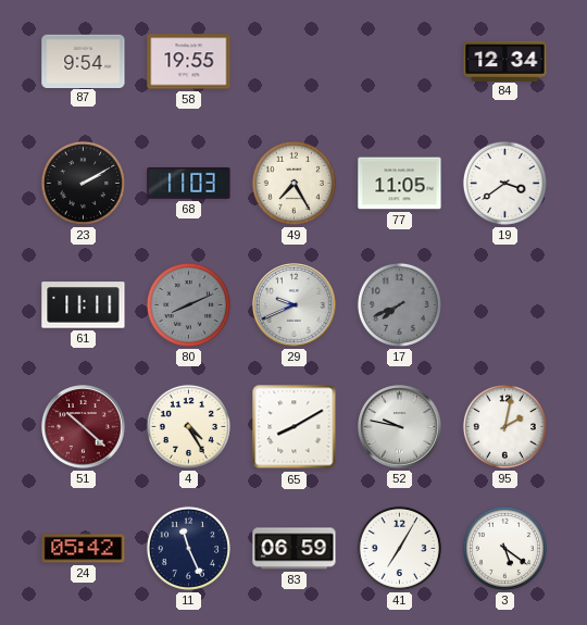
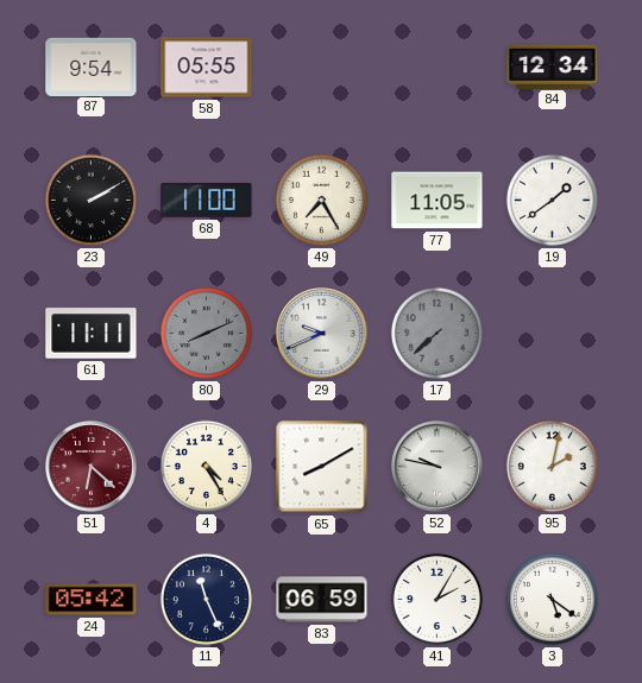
58: 19:55 -> 05:55
68: 11:03 -> 11:00
19: 3:39 -> 1:39
17: 7:41 -> 7:38
51: 10:22 -> 6:22
41: 7:05 -> 2:05
